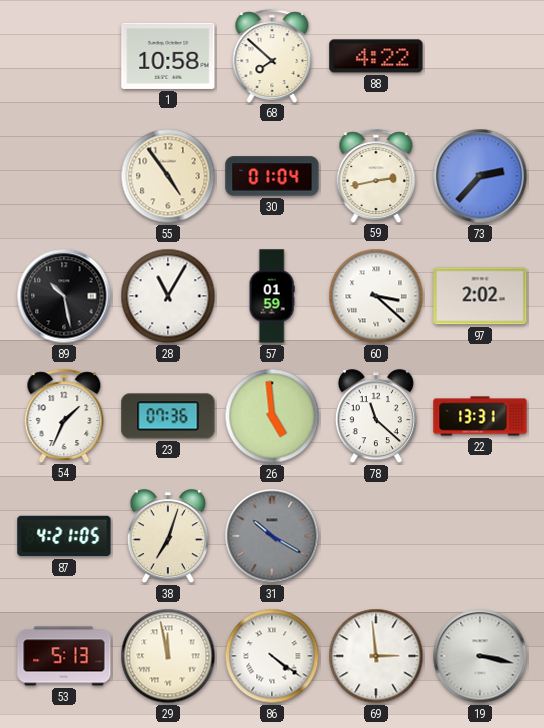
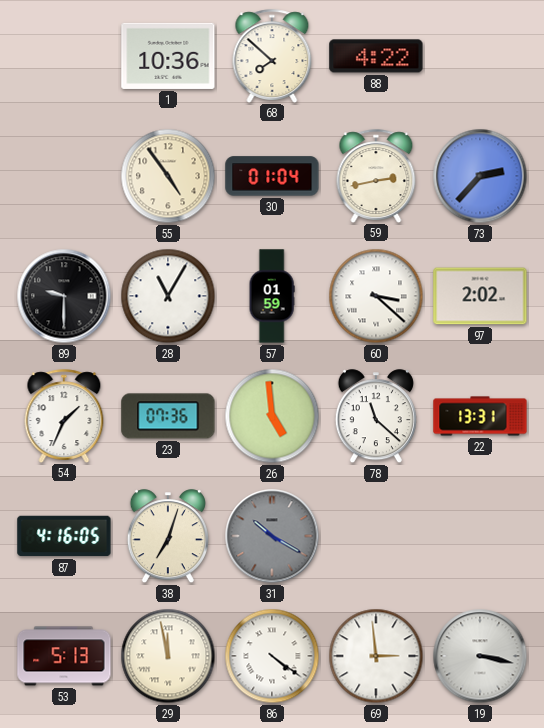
1: 10:58 -> 10:36
89: 10:28 -> 9:30
87: 4:21 -> 4:16
